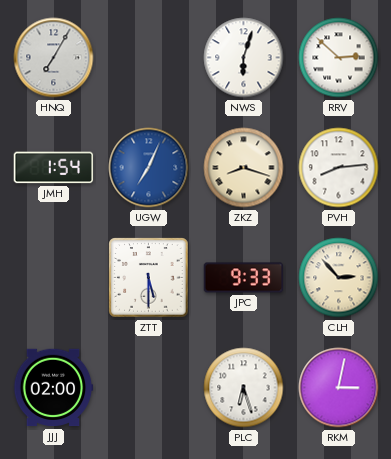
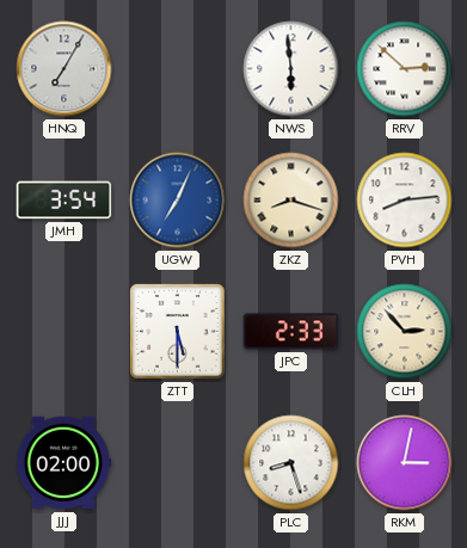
NWS: 6:03 -> 5:59
JMH: 1:54 -> 3:54
JPC: 9:33 -> 2:33
PLC: 6:27 -> 8:27
